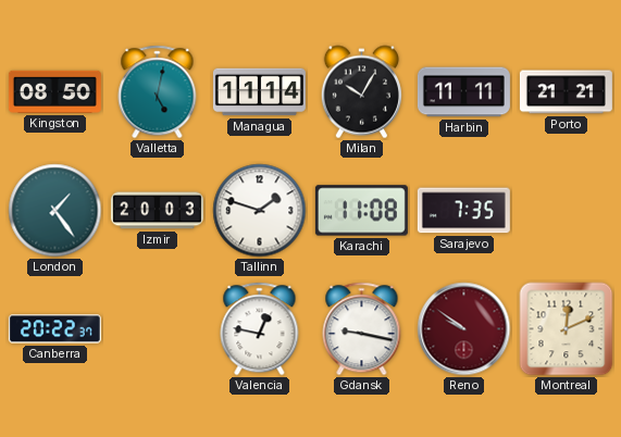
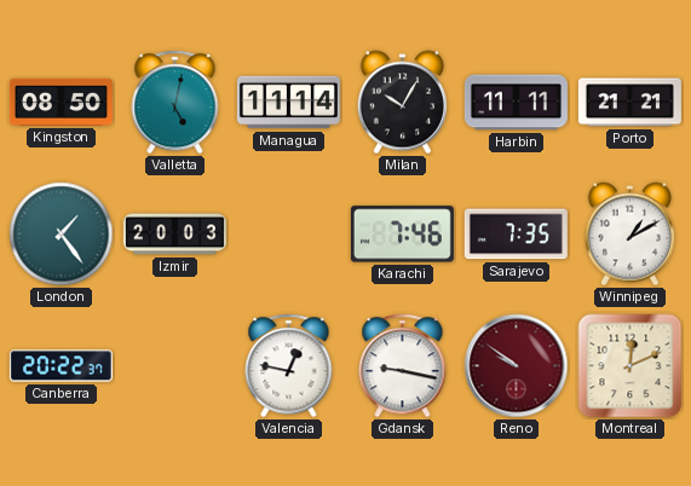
Tallinn: 1:48 -> none
Karachi: 11:08 -> 7:46
Winnipeg: none -> 1:10
